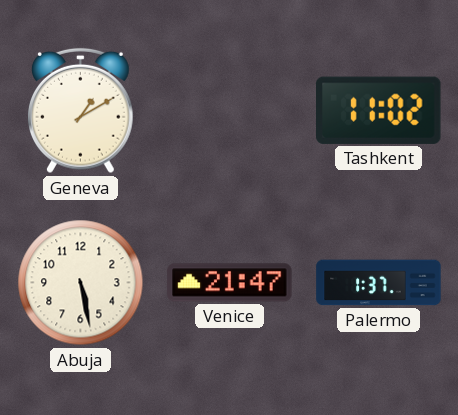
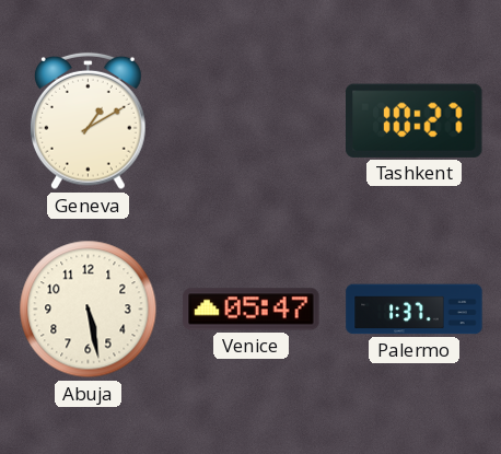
Tashkent: 11:02 -> 10:27
Venice: 21:47 -> 05:47
